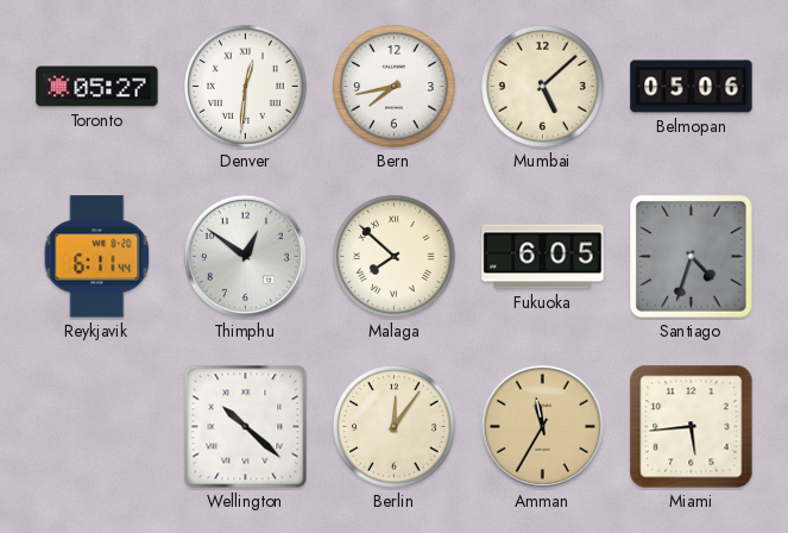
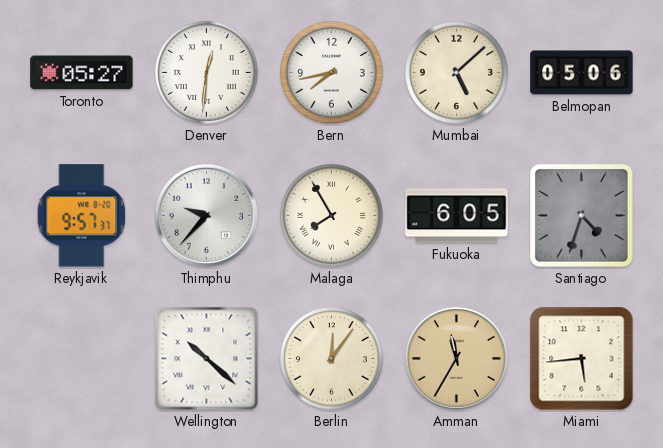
Reykjavik: 6:11 -> 9:57
Thimphu: 12:51 -> 9:37
Malaga: 7:52 -> 7:55
